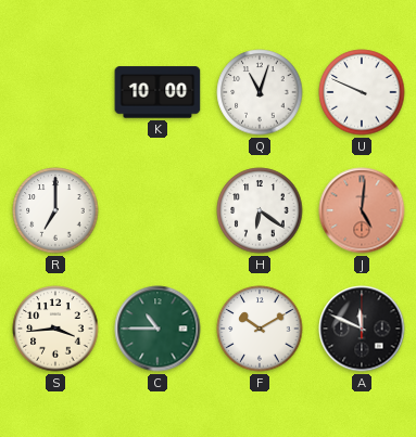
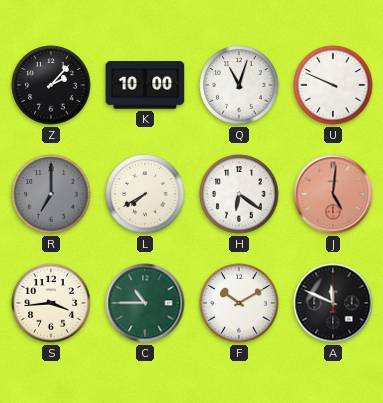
Z: none -> 2:07
R dial: white -> grey
L: none -> 7:40
